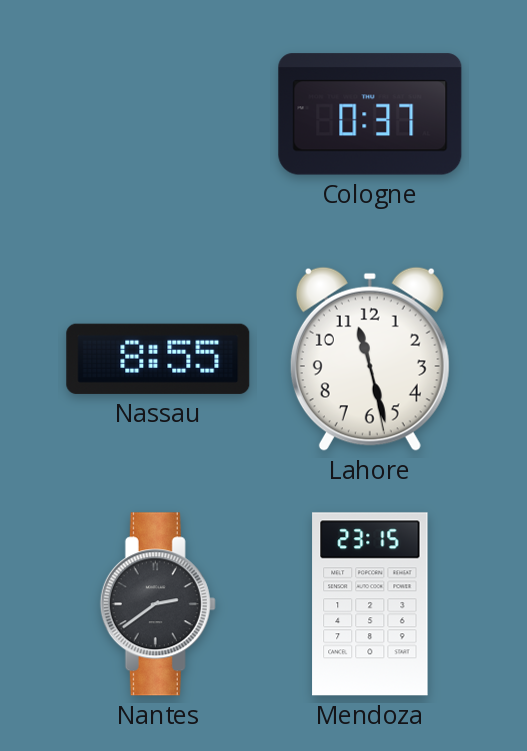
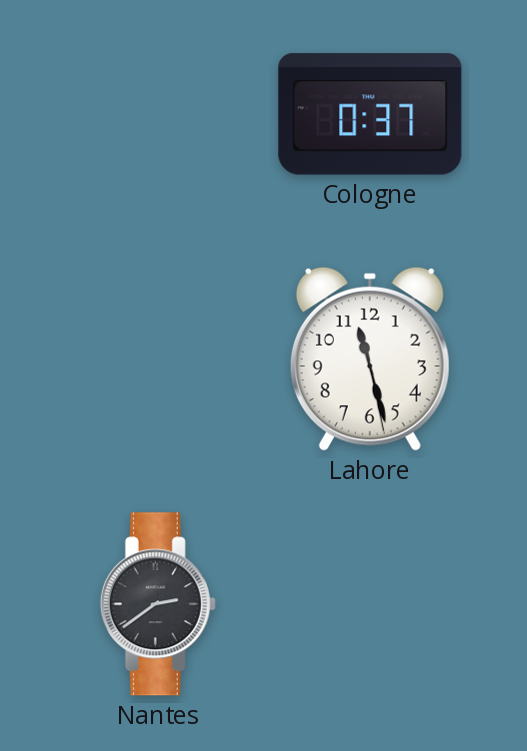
Nassau: 8:55 -> none
Mendoza: 23:15 -> none
